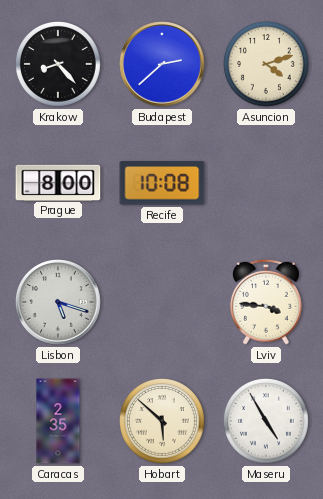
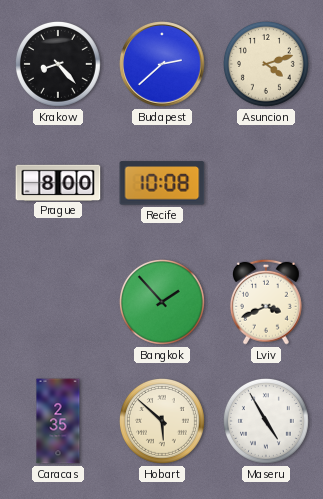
Lisbon: 5:18 -> none
Bangkok: none -> 1:53
Lviv: 3:46 -> 3:41
